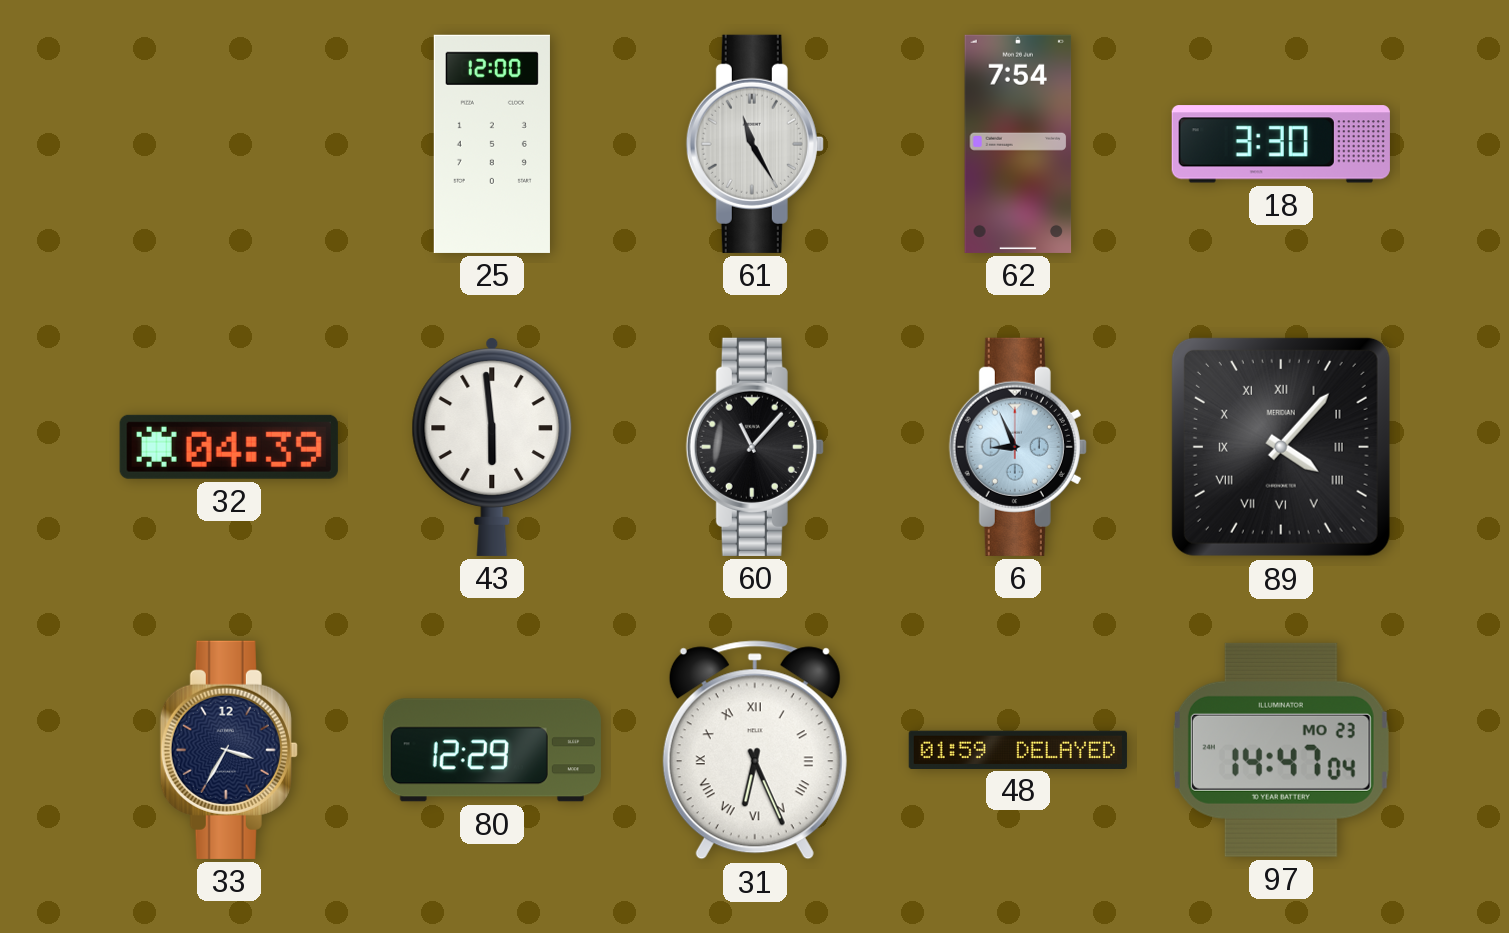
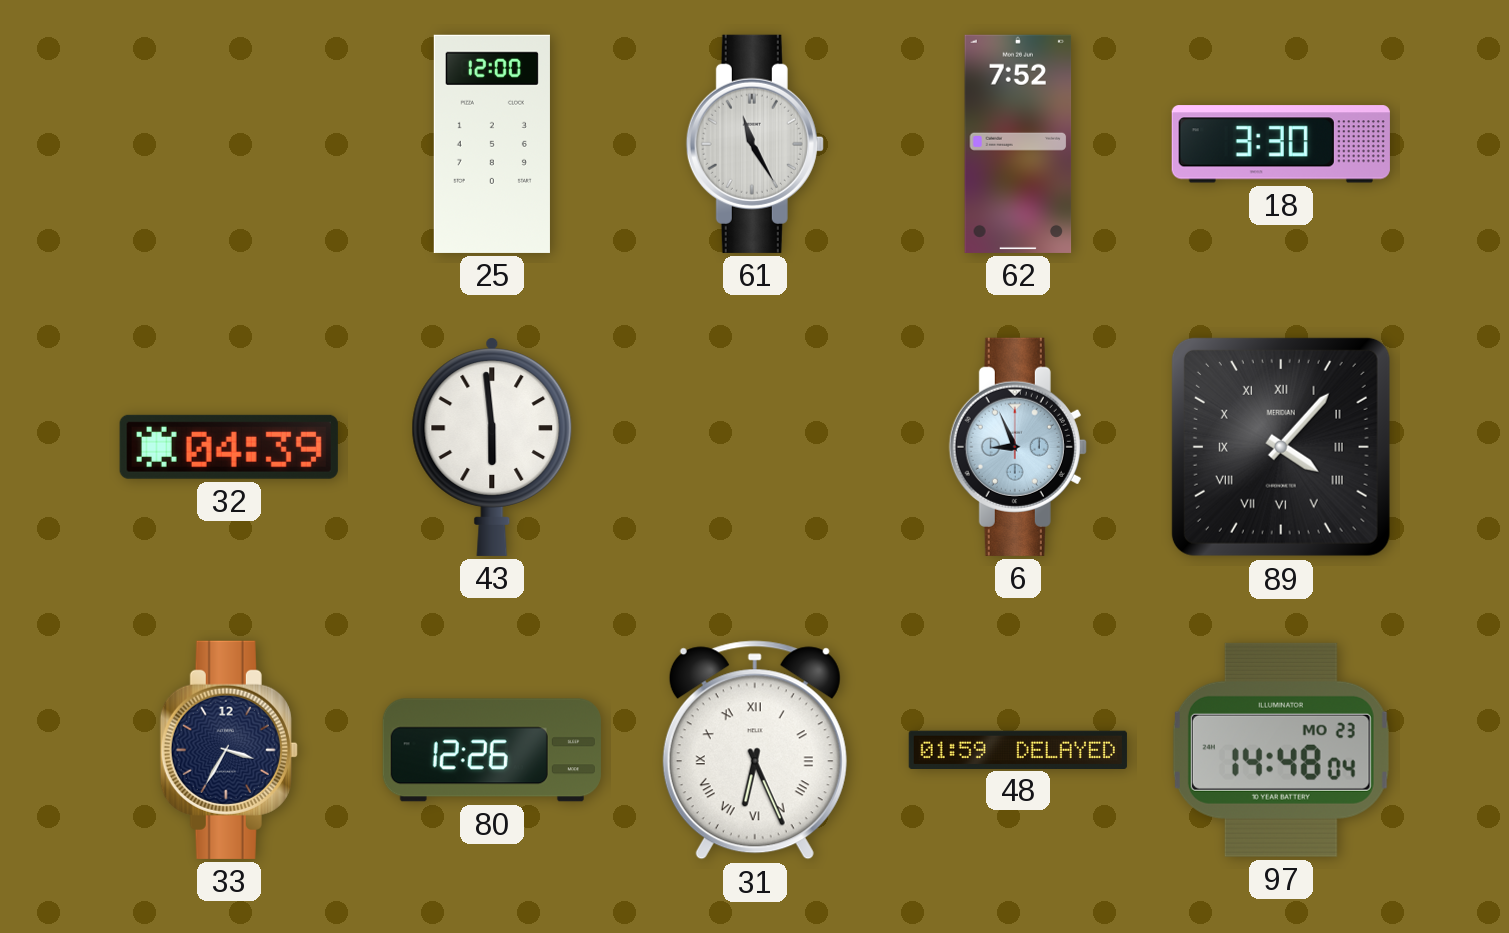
62: 7:54 -> 7:52
60: 11:07 -> none
80: 12:29 -> 12:26
97: 14:47 -> 14:48
